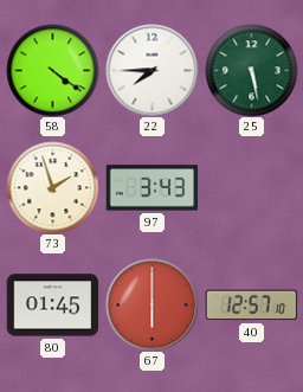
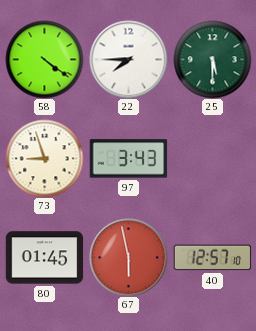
25: 5:28 -> 5:30
73: 1:57 -> 8:57
67: 6:00 -> 5:58
